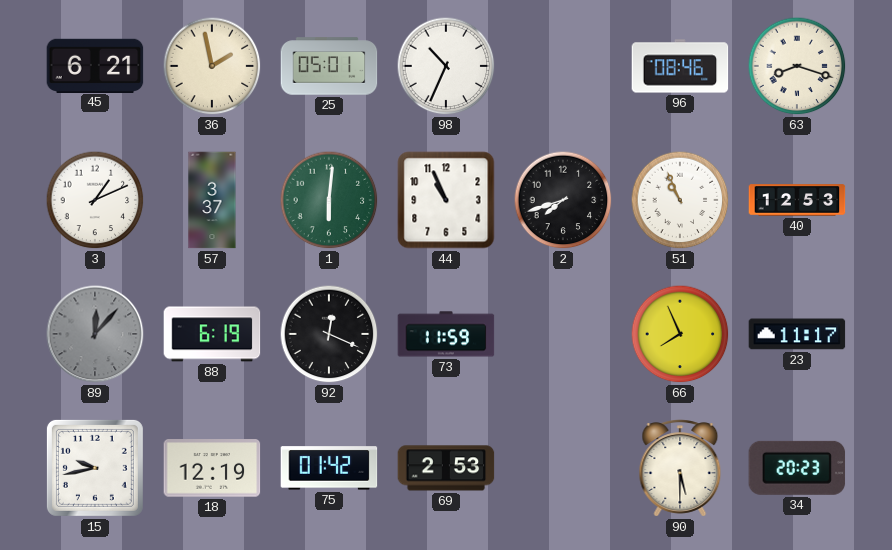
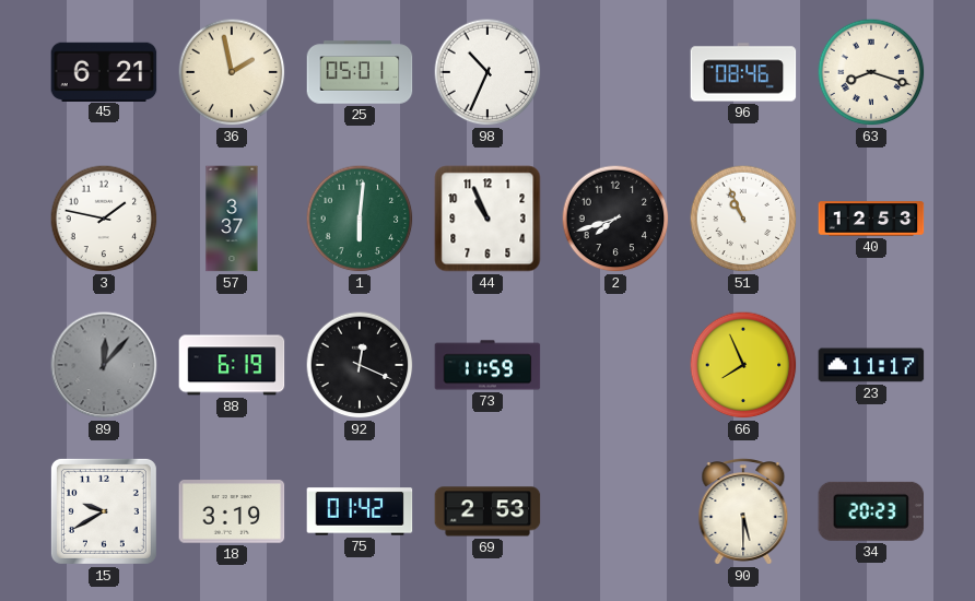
3: 1:11 -> 1:47
15: 9:43 -> 9:40
18: 12:19 -> 3:19
